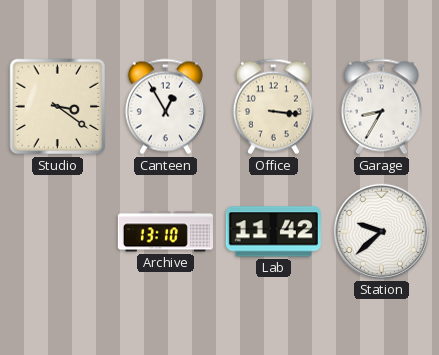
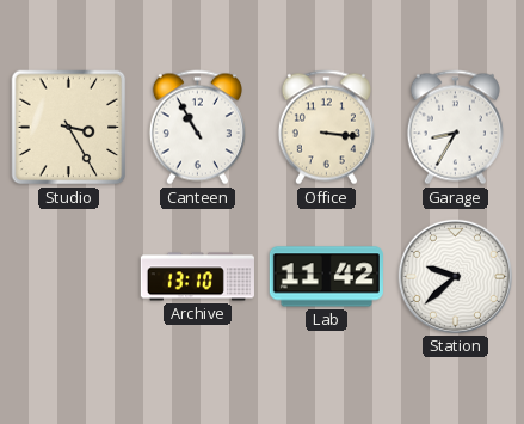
Studio: 3:21 -> 3:25
Canteen: 12:55 -> 10:55
